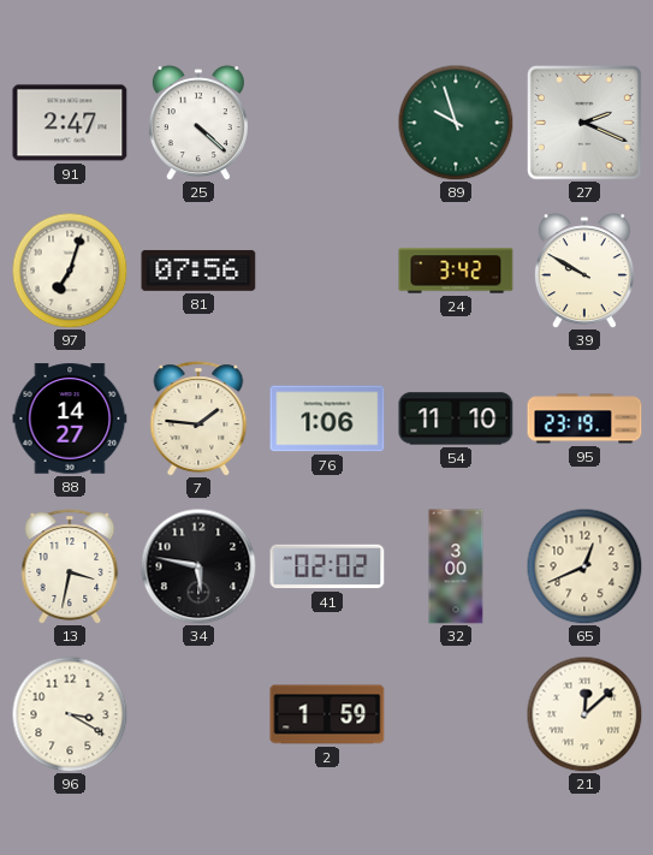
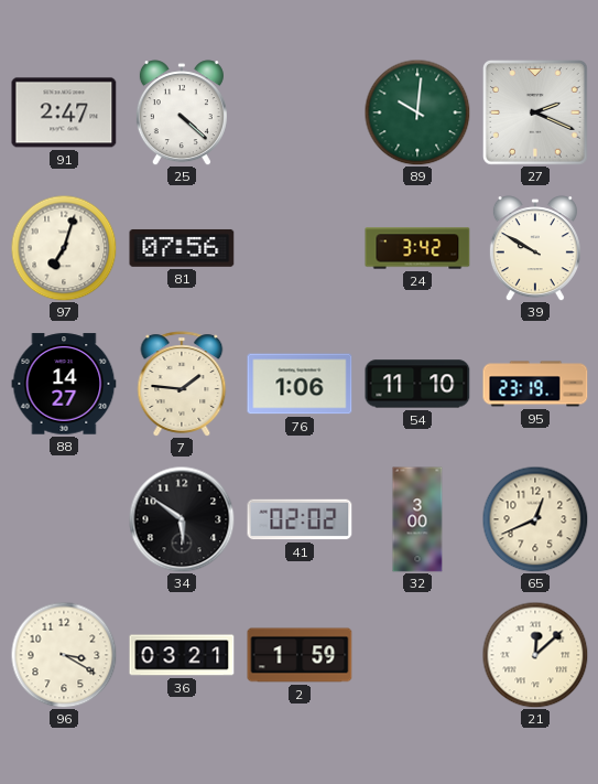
89: 9:57 -> 10:01
13: 3:32 -> none
34: 5:47 -> 5:51
36: none -> 03:21
